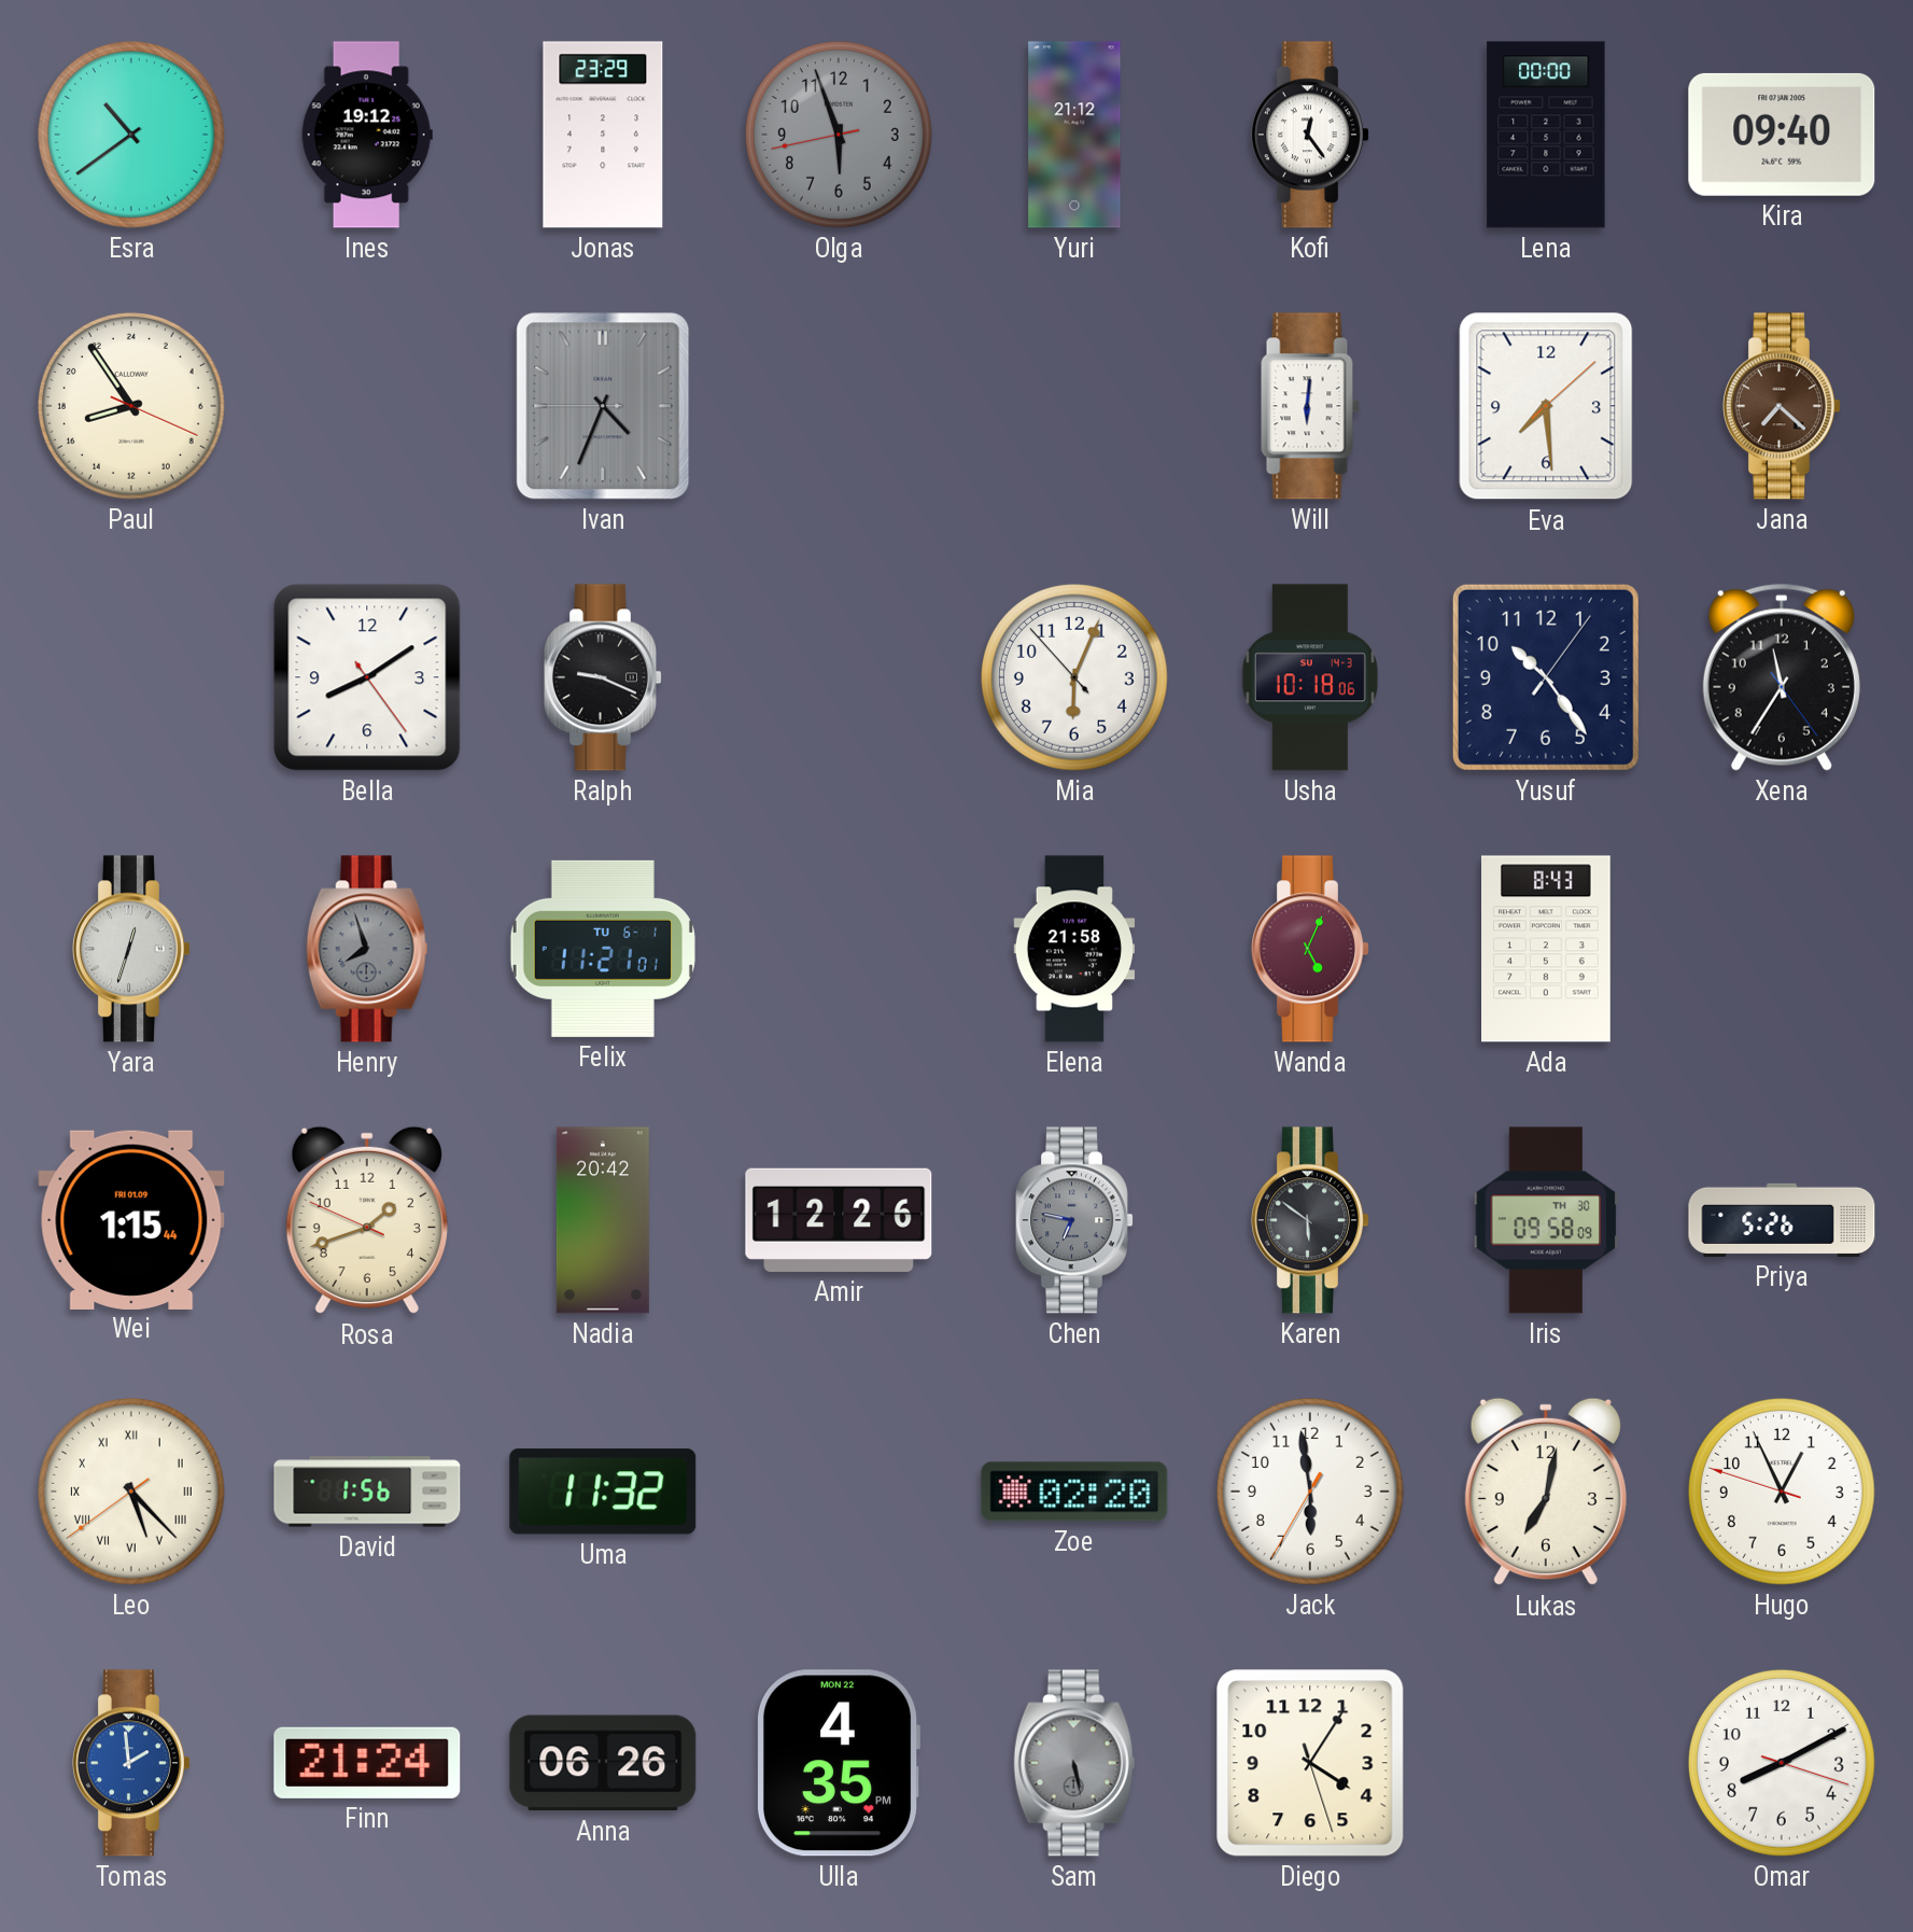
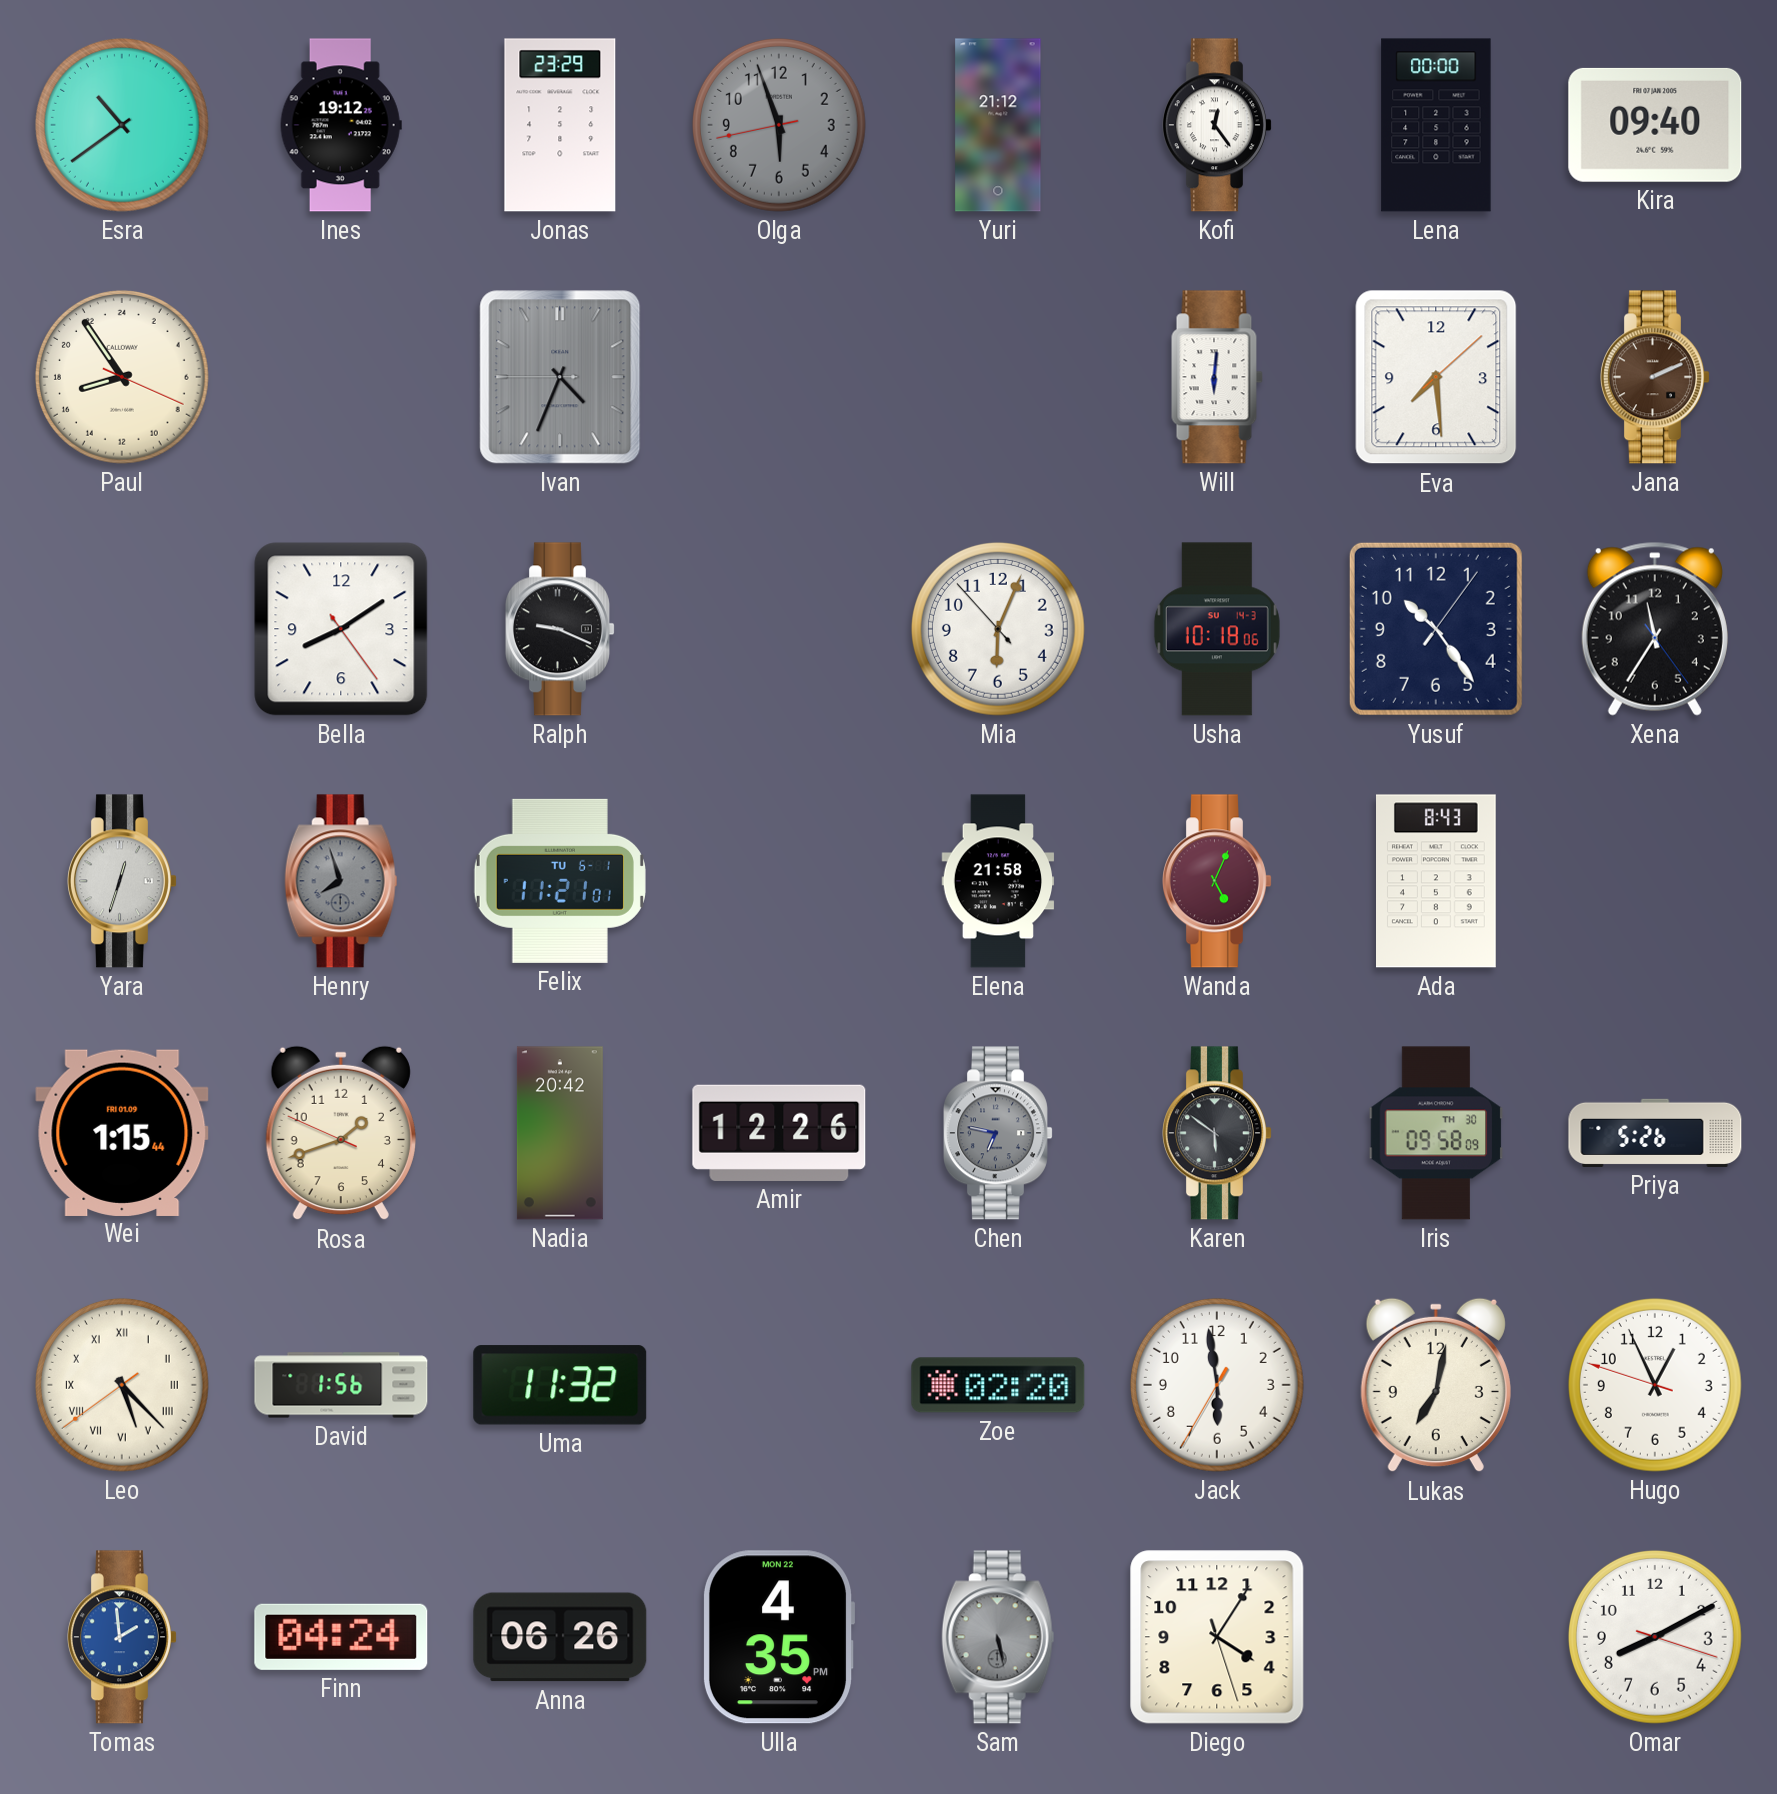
Jana: 7:22 -> 2:11
Finn: 21:24 -> 04:24
